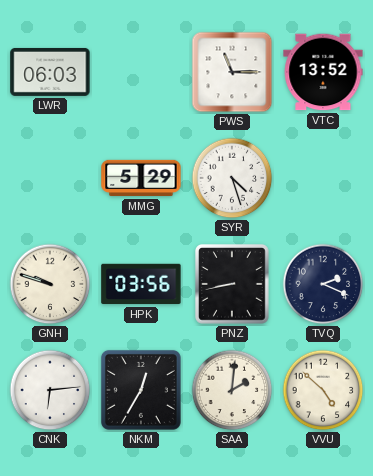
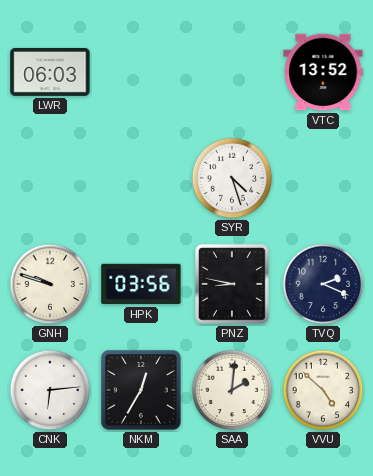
PWS: 11:15 -> none
MMG: 5:29 -> none
PNZ: 8:43 -> 8:47
